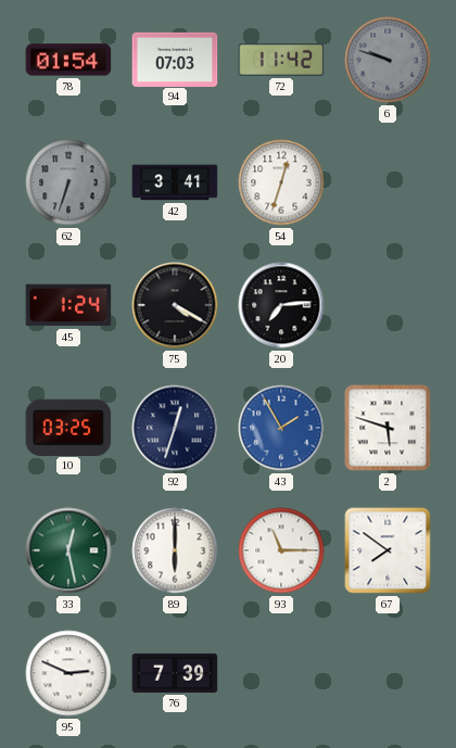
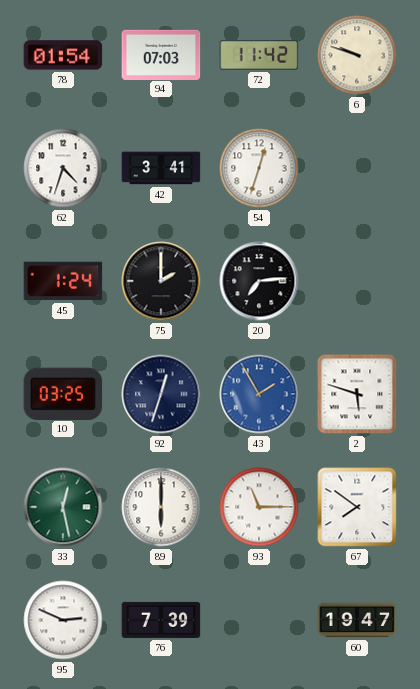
6 dial: grey -> cream
62: 6:33 -> 4:33
62 dial: grey -> white
75: 4:20 -> 2:00
60: none -> 19:47
